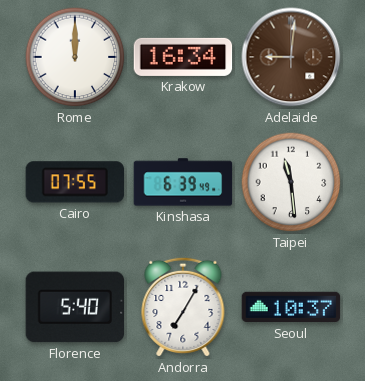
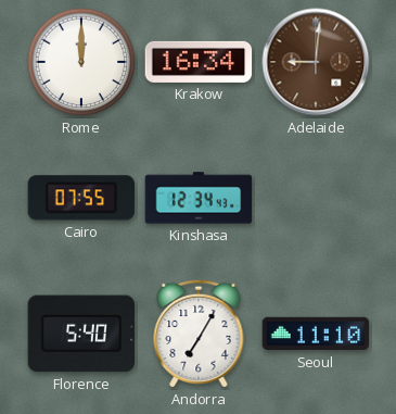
Kinshasa: 6:39 -> 12:34
Taipei: 11:29 -> none
Seoul: 10:37 -> 11:10
